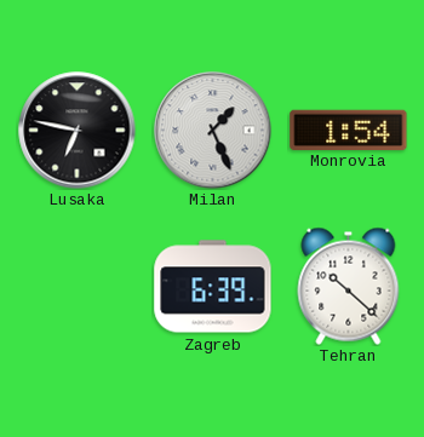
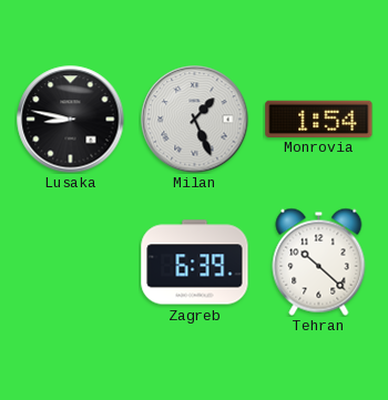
Lusaka: 6:47 -> 8:47
